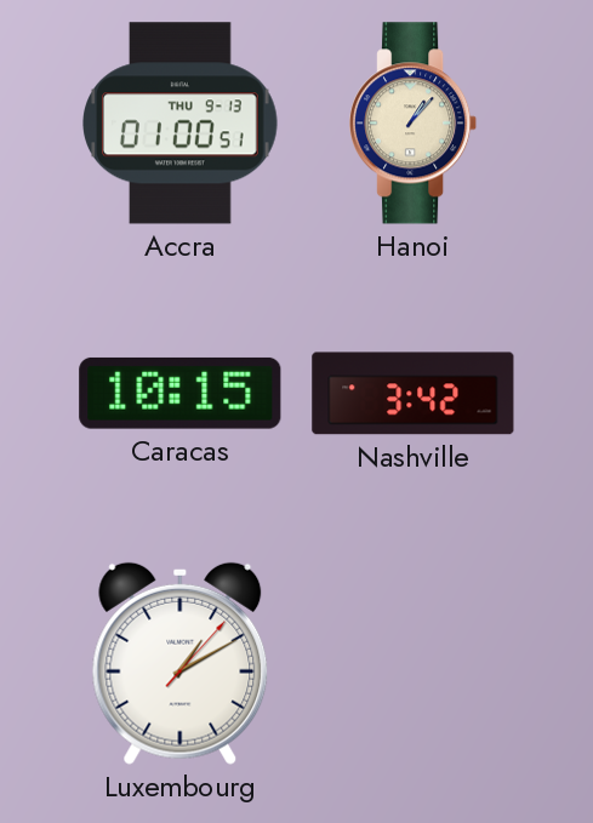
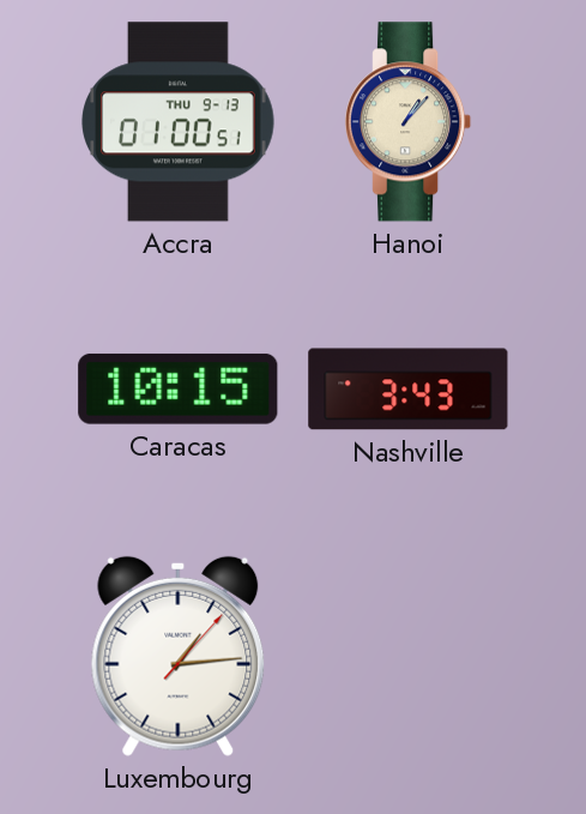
Nashville: 3:42 -> 3:43
Luxembourg: 1:10 -> 1:14
